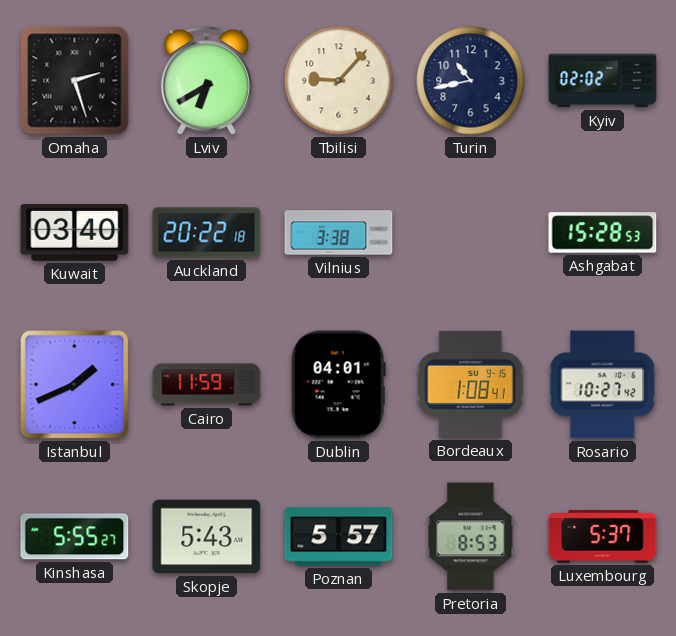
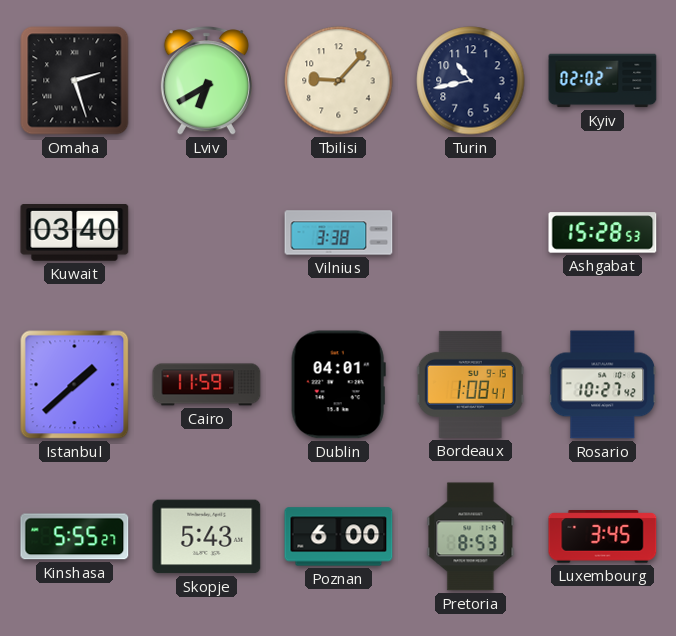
Auckland: 20:22 -> none
Istanbul: 1:41 -> 1:38
Poznan: 5:57 -> 6:00
Luxembourg: 5:37 -> 3:45
